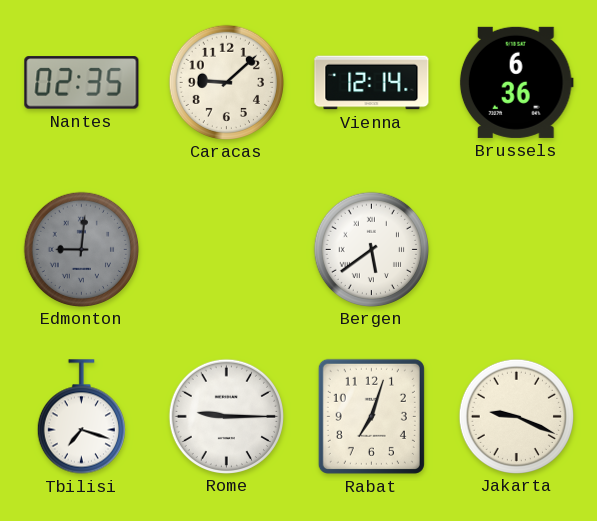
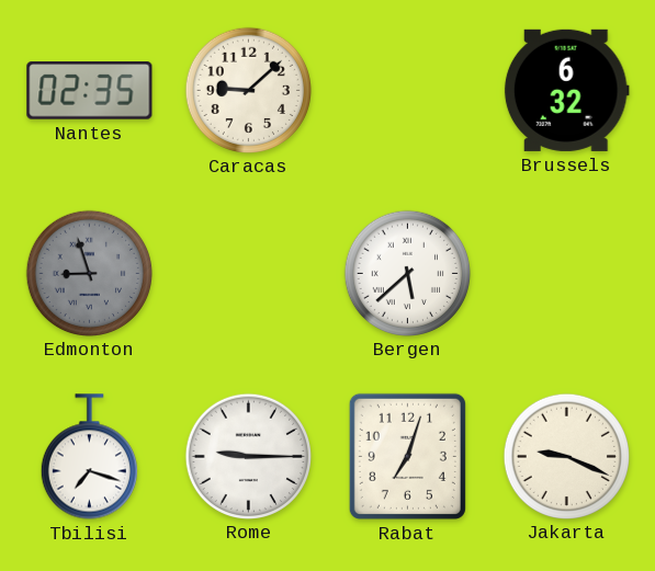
Vienna: 12:14 -> none
Brussels: 6:36 -> 6:32
Edmonton: 9:01 -> 8:57
Bergen: 5:39 -> 5:38
